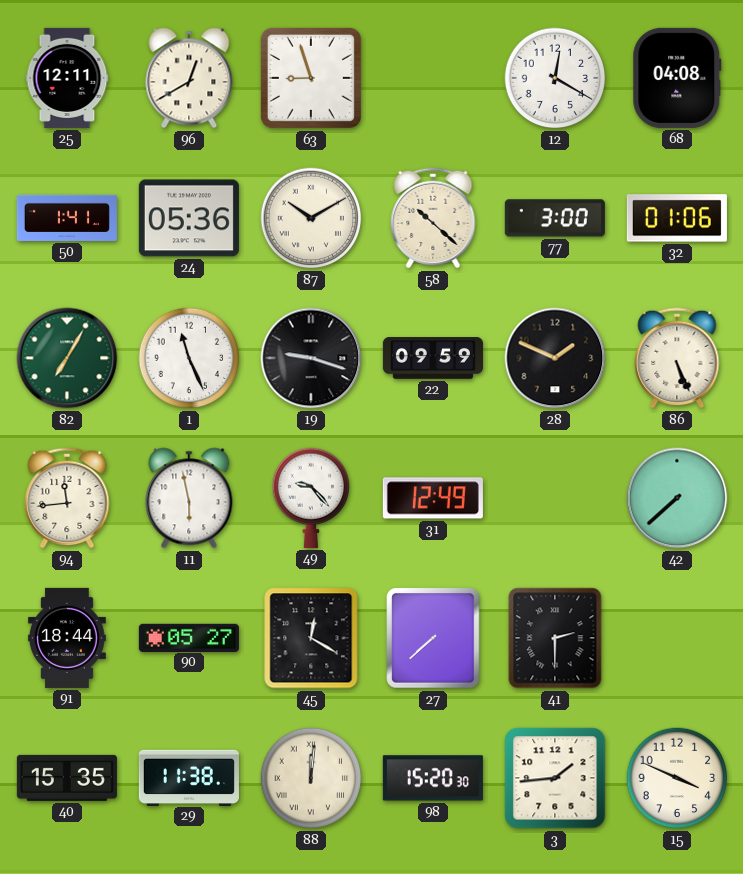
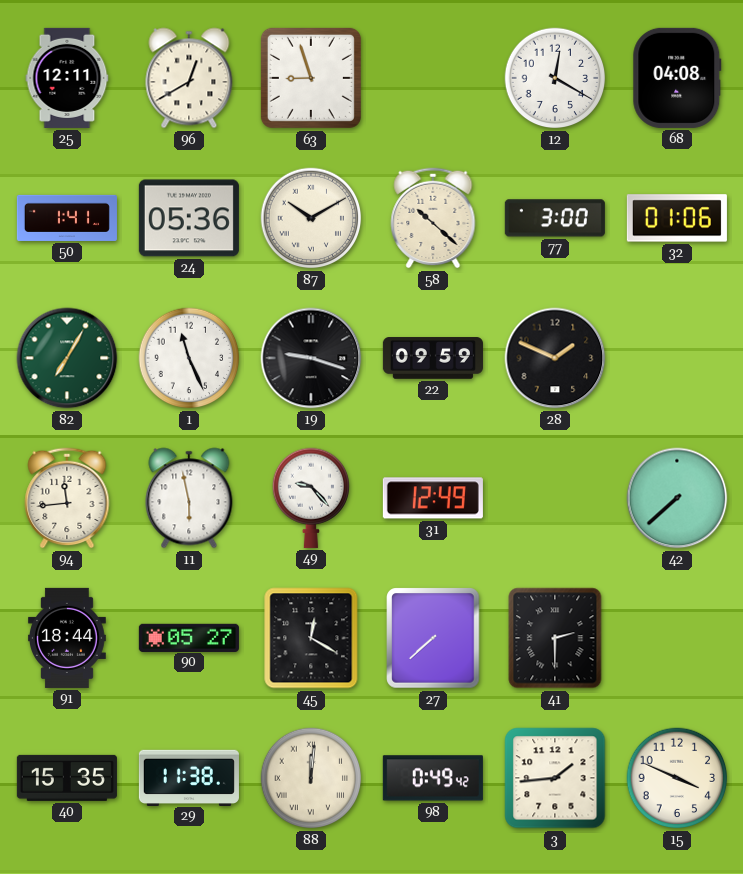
86: 5:26 -> none
98: 15:20 -> 0:49
